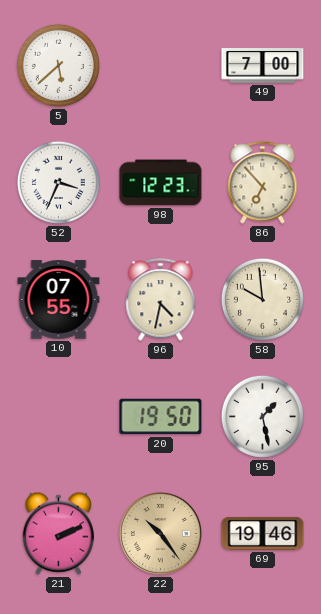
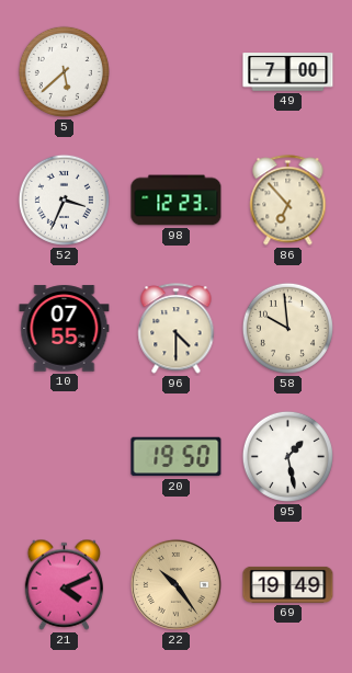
96: 4:32 -> 4:30
21: 2:11 -> 4:11
69: 19:46 -> 19:49
